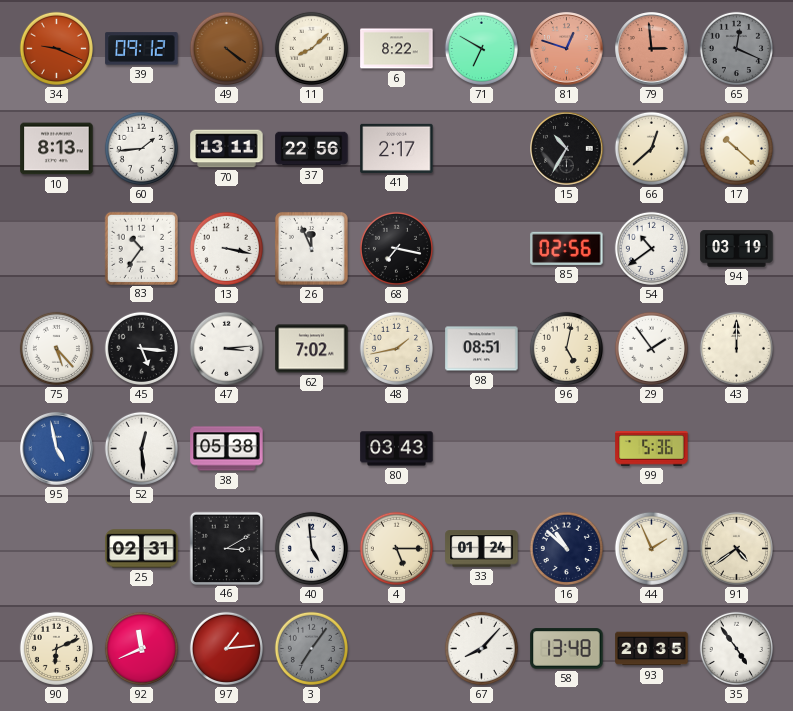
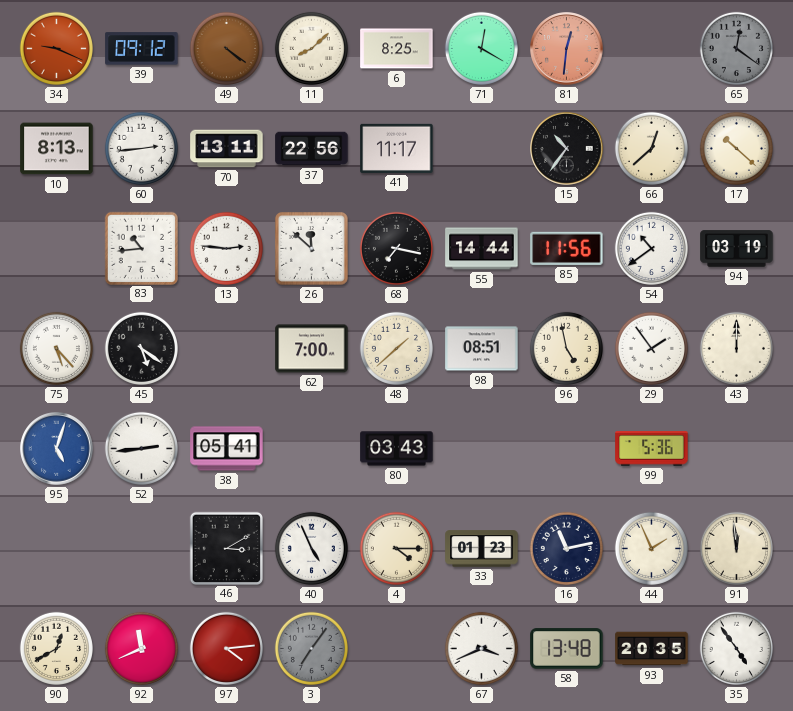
6: 8:22 -> 8:25
71: 6:50 -> 12:20
81: 12:48 -> 12:31
79: 2:59 -> none
65: 12:19 -> 12:21
60: 1:44 -> 2:44
41: 2:17 -> 11:17
15: 10:35 -> 10:36
83: 10:36 -> 10:44
13: 3:17 -> 2:46
26: 11:56 -> 11:52
55: none -> 14:44
85: 02:56 -> 11:56
45: 5:16 -> 5:21
47: 3:14 -> none
62: 7:02 -> 7:00
48: 1:43 -> 1:38
96: 5:02 -> 4:58
95: 4:58 -> 5:03
52: 12:29 -> 2:44
38: 05:38 -> 05:41
25: 02:31 -> none
40: 4:59 -> 4:56
4: 5:15 -> 4:15
33: 01:24 -> 01:23
16: 10:52 -> 11:13
91: 4:39 -> 11:59
90: 6:11 -> 12:40
97: 1:14 -> 4:14
67: 8:07 -> 3:41
